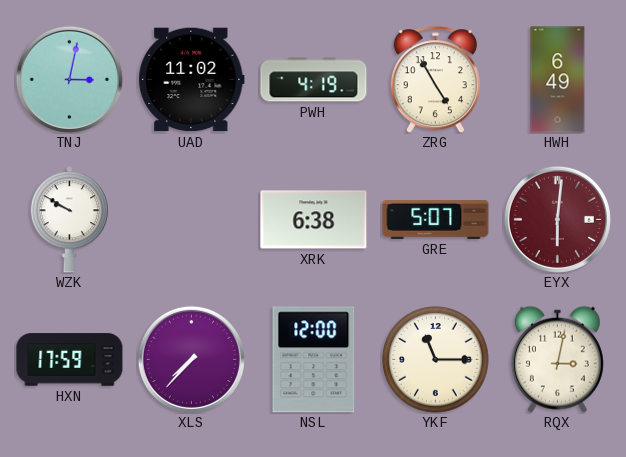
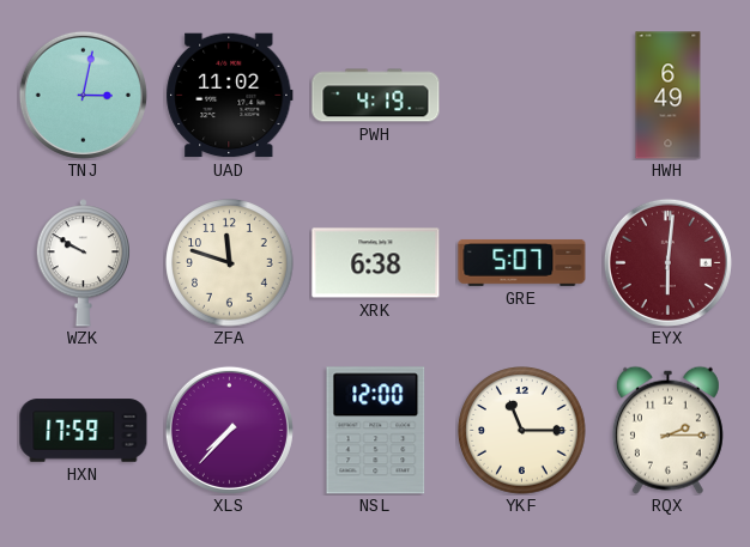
ZRG: 4:55 -> none
ZFA: none -> 11:48
RQX: 3:02 -> 2:15
